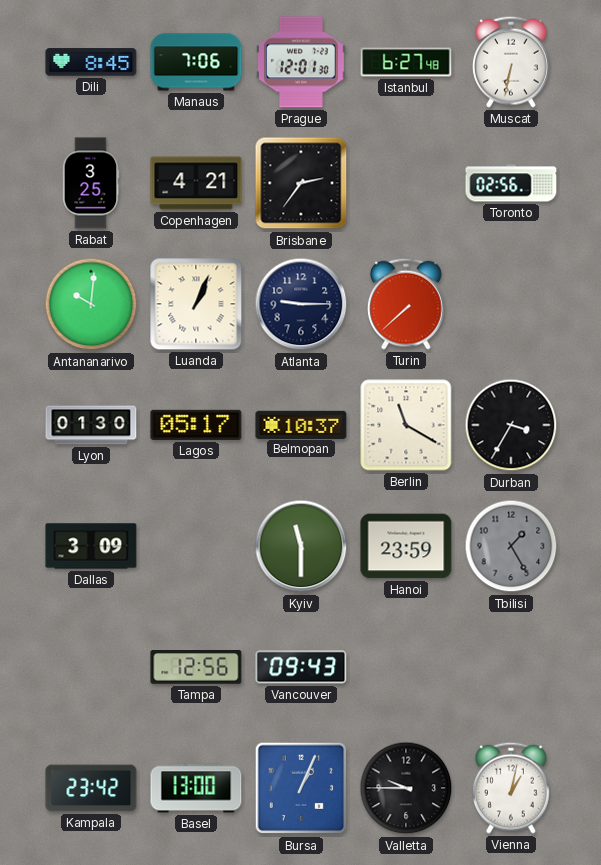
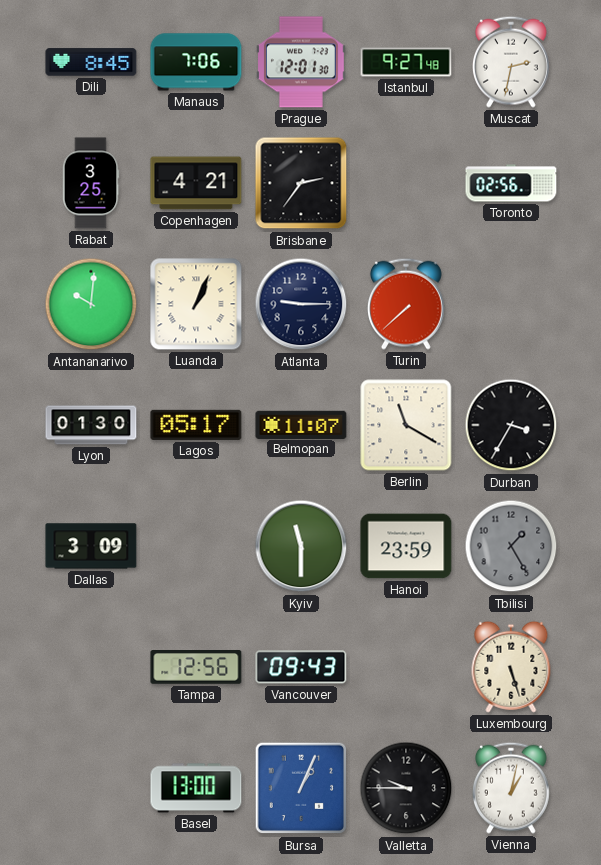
Istanbul: 6:27 -> 9:27
Muscat: 6:32 -> 2:32
Belmopan: 10:37 -> 11:07
Luxembourg: none -> 5:27
Kampala: 23:42 -> none
